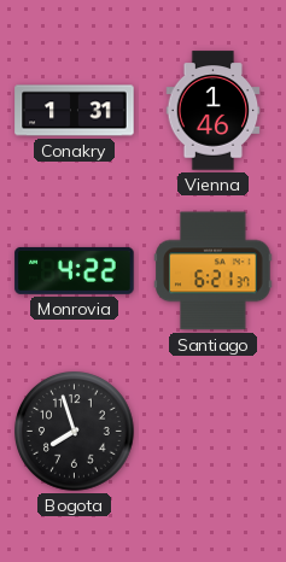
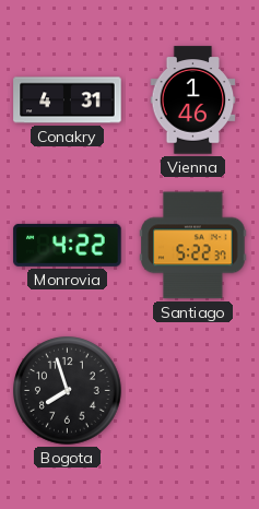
Conakry: 1:31 -> 4:31
Santiago: 6:21 -> 5:22
